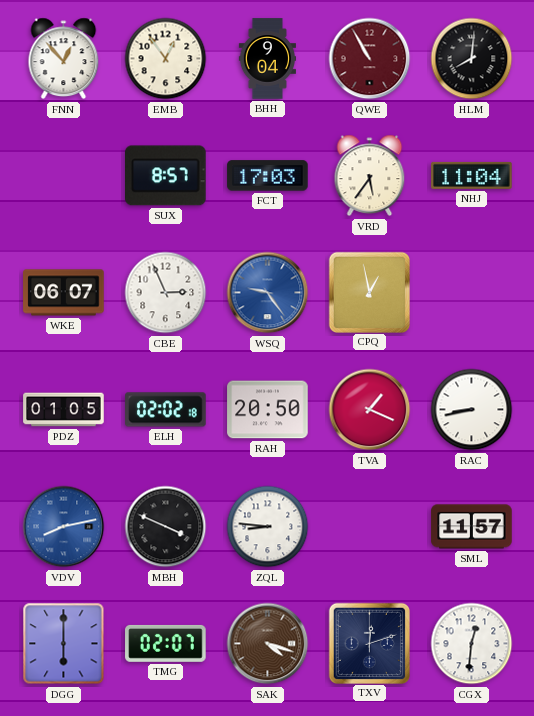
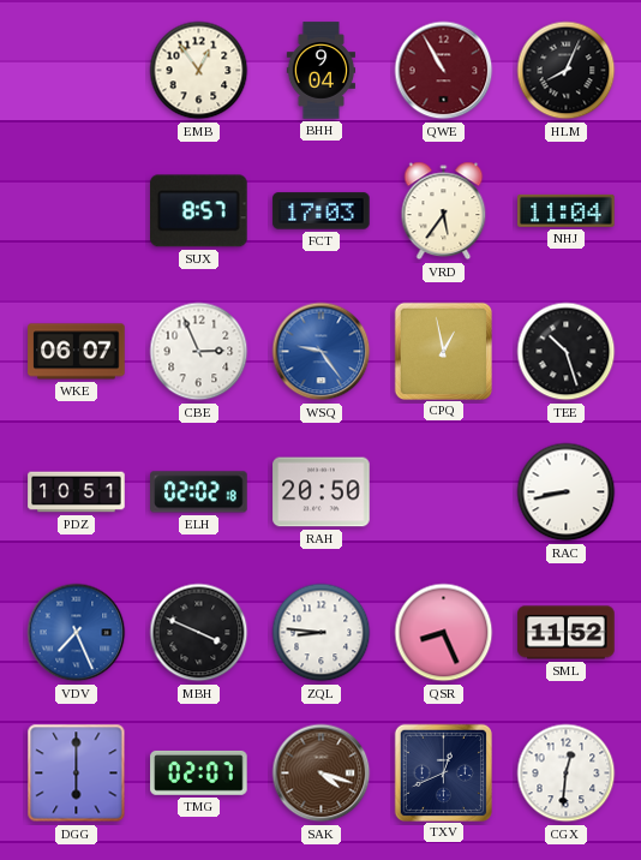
FNN: 12:53 -> none
HLM: 8:01 -> 8:04
TEE: none -> 10:27
PDZ: 01:05 -> 10:51
TVA: 1:19 -> none
VDV: 8:13 -> 7:26
QSR: none -> 8:26
SML: 11:57 -> 11:52
TXV: 12:12 -> 12:41
